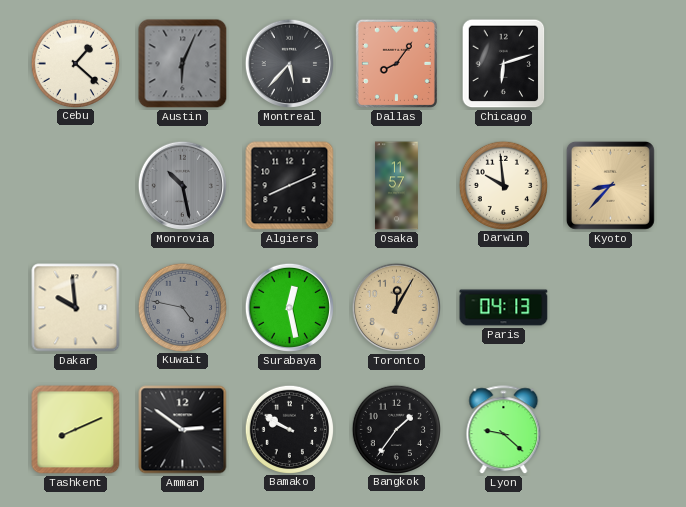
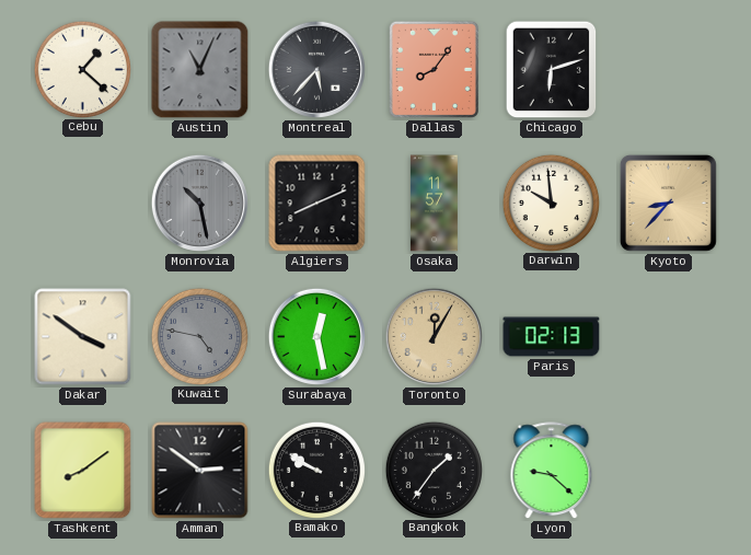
Austin: 6:04 -> 11:04
Dakar: 9:59 -> 3:51
Paris: 04:13 -> 02:13
Tashkent: 8:11 -> 8:09
